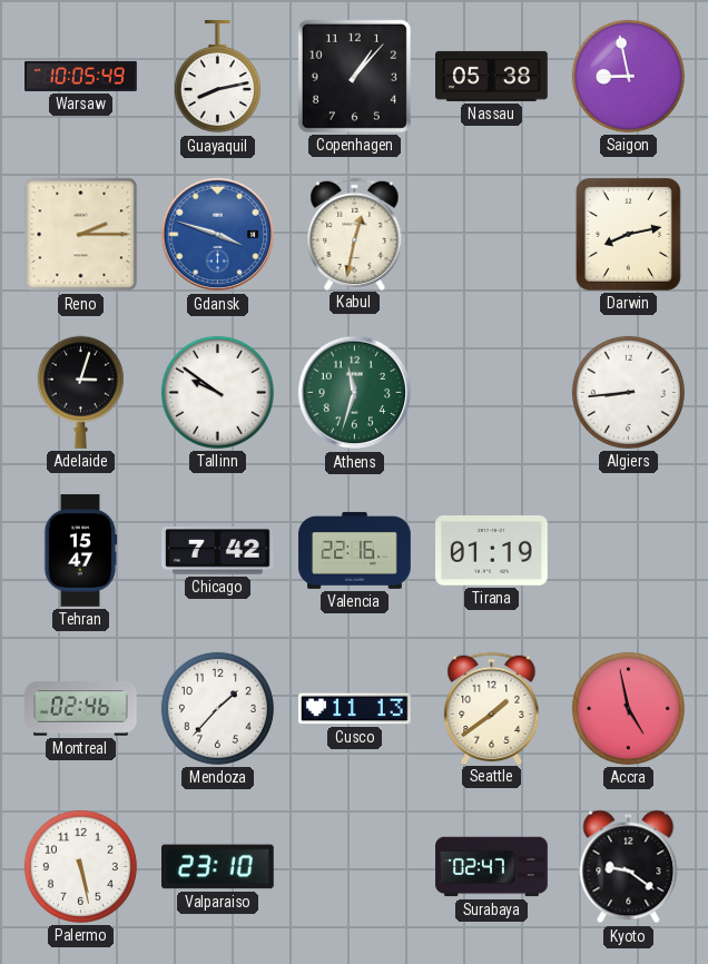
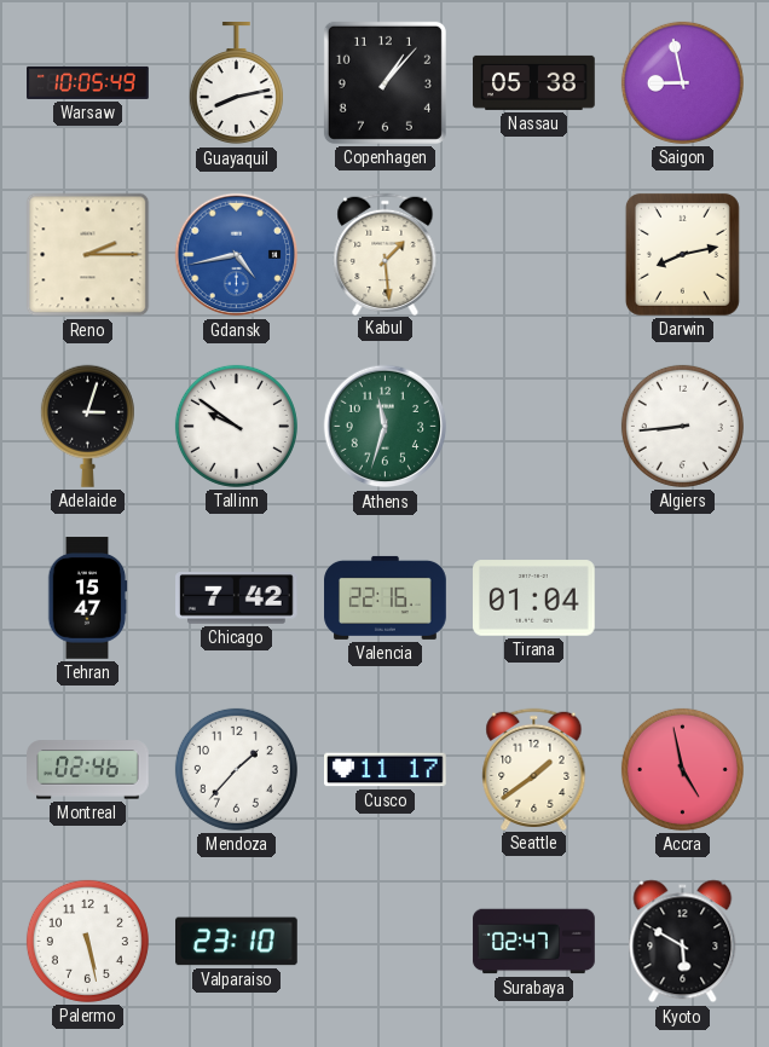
Gdansk: 3:48 -> 4:43
Kabul: 12:32 -> 1:29
Tirana: 01:19 -> 01:04
Cusco: 11:13 -> 11:17
Kyoto: 9:21 -> 5:50
